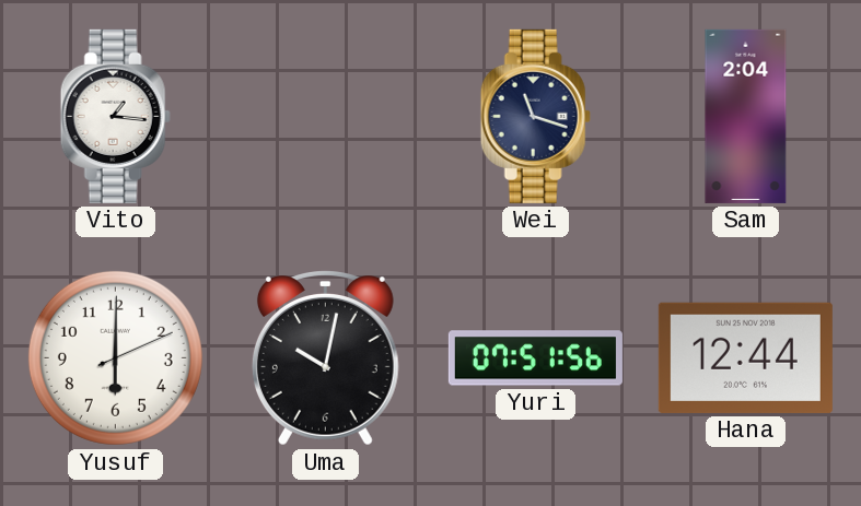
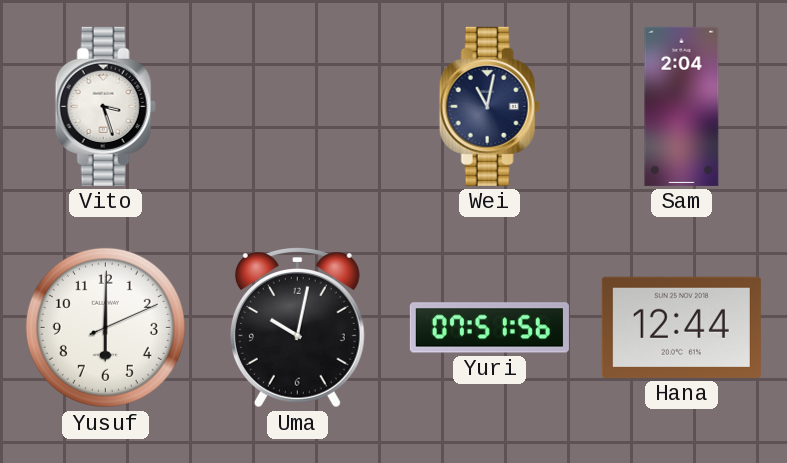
Vito: 1:16 -> 3:27
Wei: 11:18 -> 11:02
